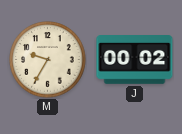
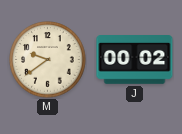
M: 9:35 -> 9:39
